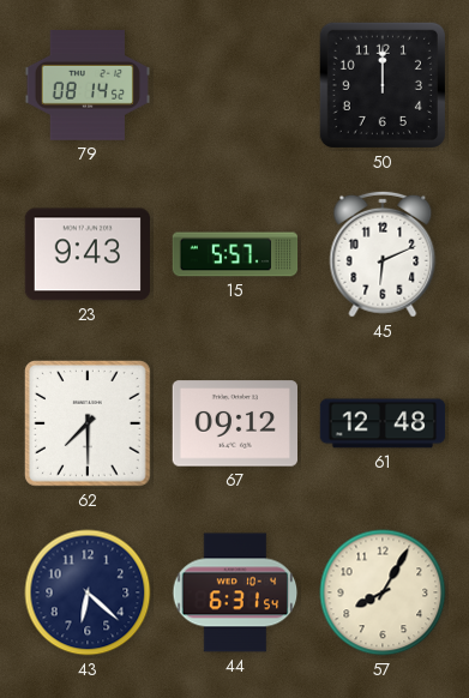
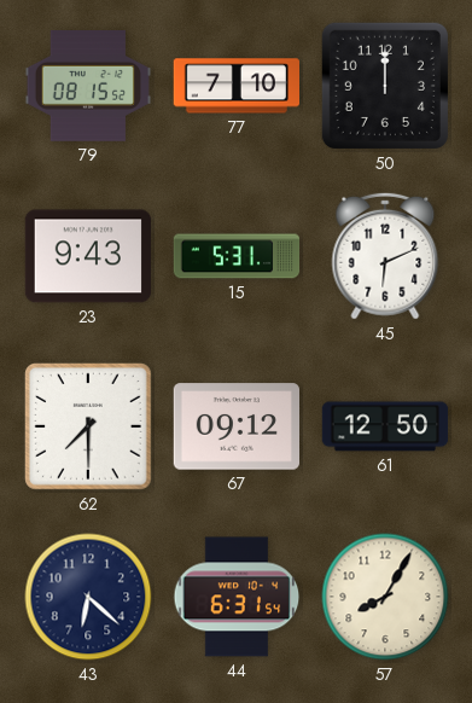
79: 08:14 -> 08:15
77: none -> 7:10
15: 5:57 -> 5:31
61: 12:48 -> 12:50
